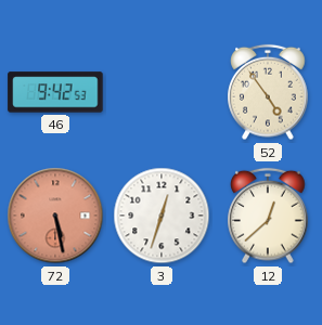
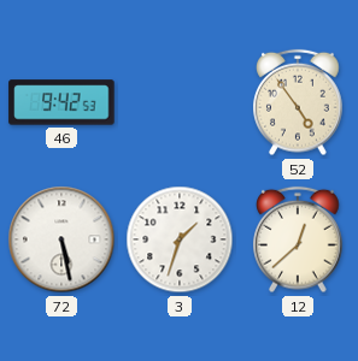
72 dial: salmon -> white
3: 12:33 -> 1:33
